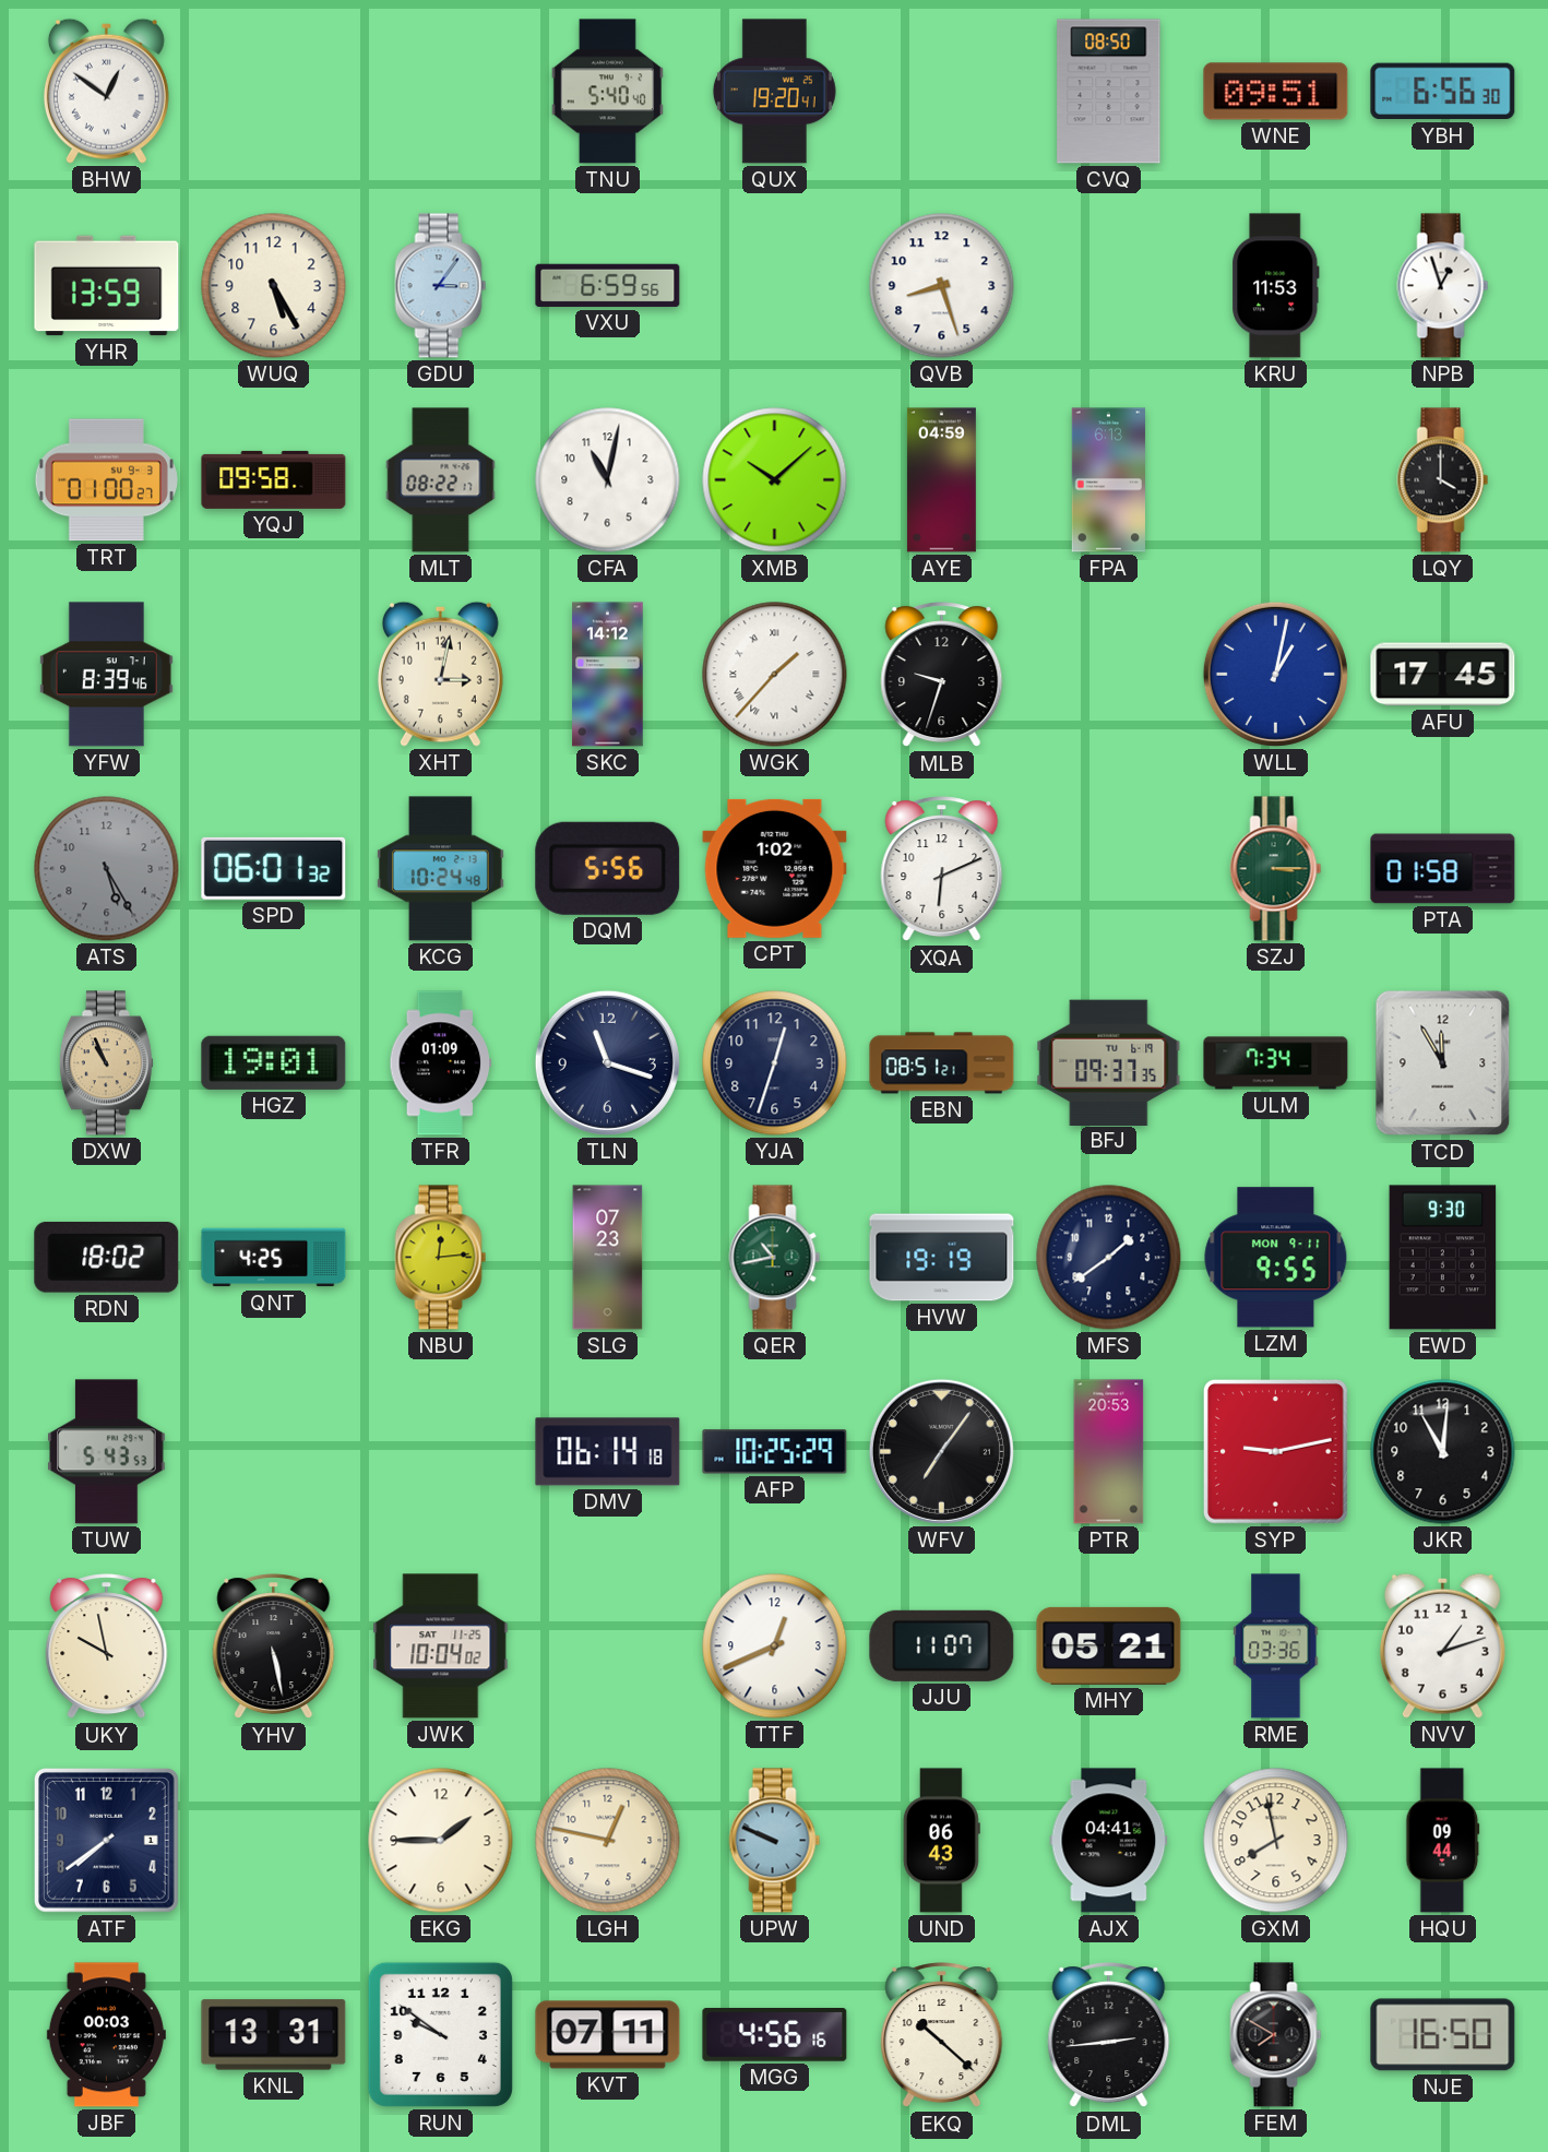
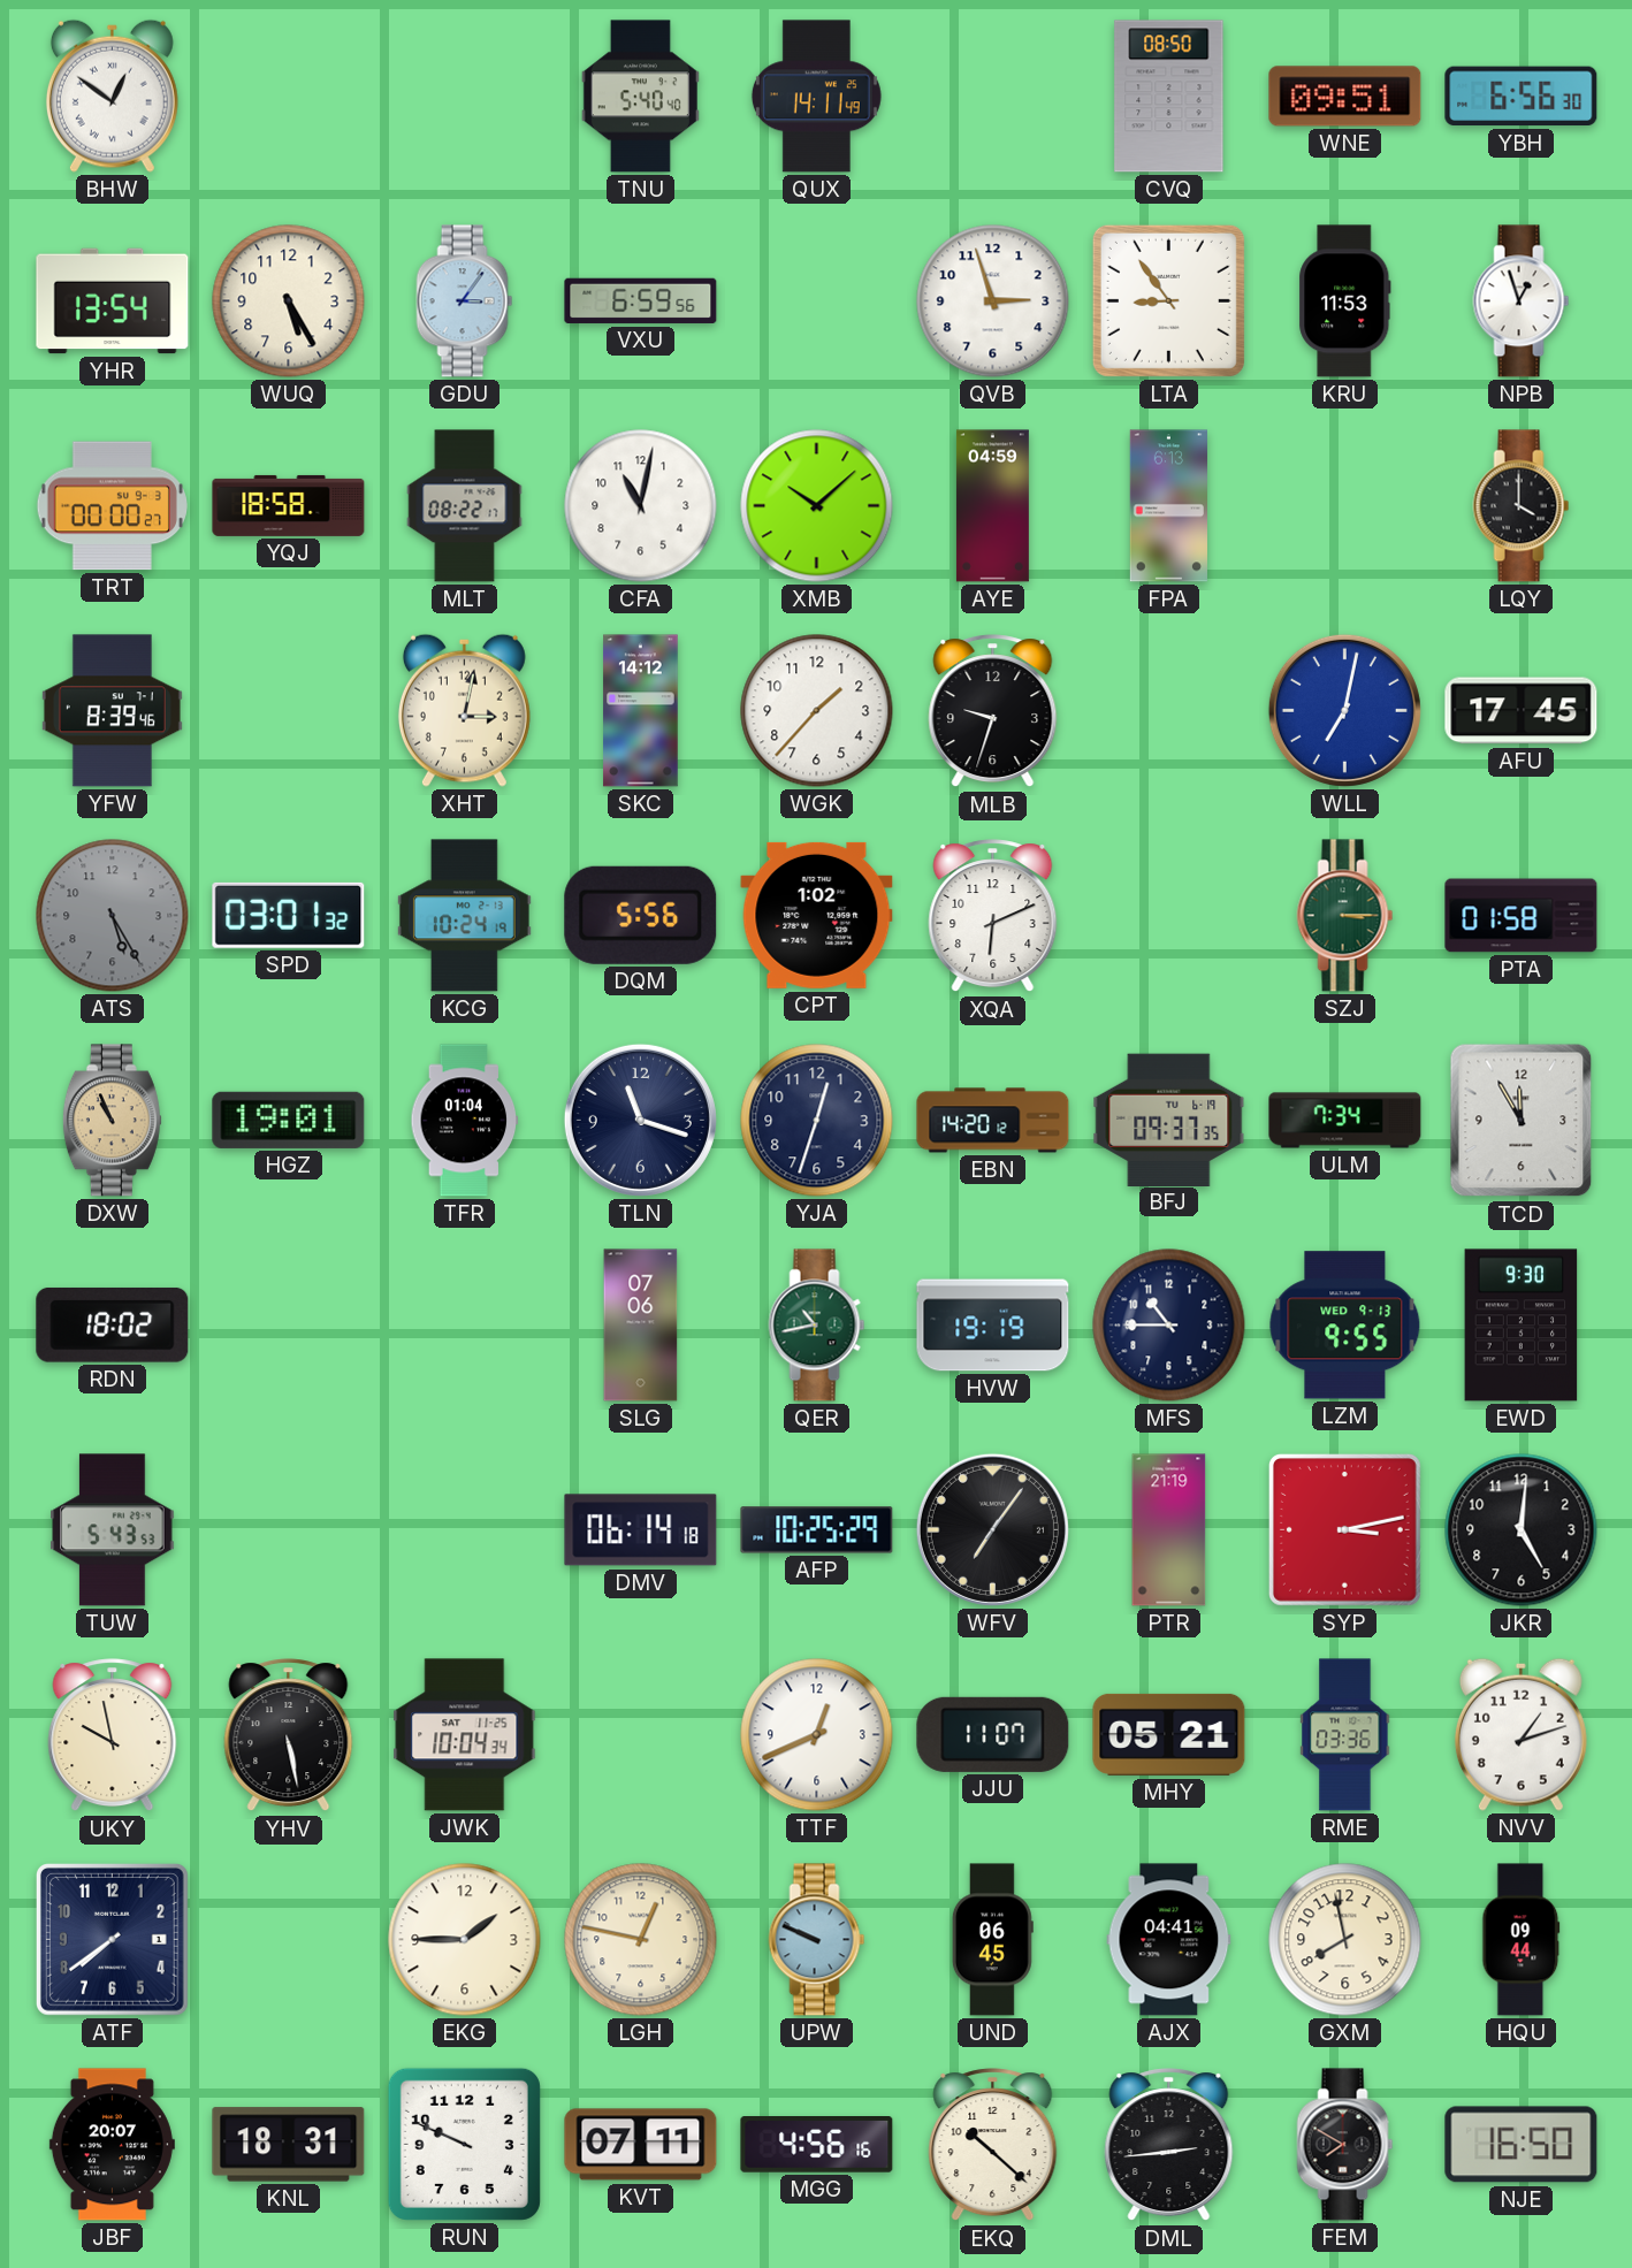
QUX: 19:20 -> 14:11
YHR: 13:59 -> 13:54
QVB: 8:27 -> 2:57
LTA: none -> 8:54
TRT: 01:00 -> 00:00
YQJ: 09:58 -> 18:58
WGK numerals: Roman -> Arabic
WLL: 1:02 -> 7:02
SPD: 06:01 -> 03:01
KCG: 10:24:48 -> 10:24:19
TFR: 01:09 -> 01:04
EBN: 08:51 -> 14:20
QNT: 4:25 -> none
NBU: 12:14 -> none
SLG: 07:23 -> 07:06
MFS: 1:39 -> 10:45
LZM date: MON 9-11 -> WED 9-13
PTR: 20:53 -> 21:19
SYP: 9:13 -> 3:13
JKR: 11:01 -> 5:01
JWK: 10:04:02 -> 10:04:34
UND: 06:43 -> 06:45
JBF: 00:03 -> 20:07
KNL: 13:31 -> 18:31
RUN: 9:51 -> 9:49
